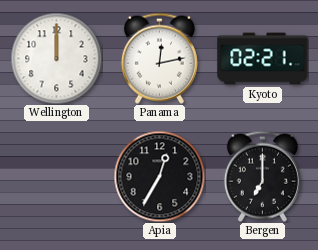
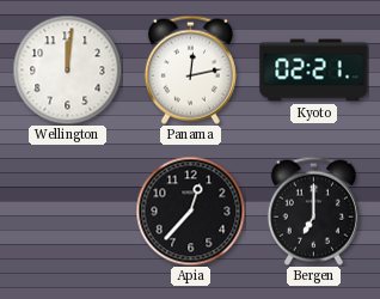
Wellington: 12:00 -> 12:01
Apia: 12:35 -> 12:37
